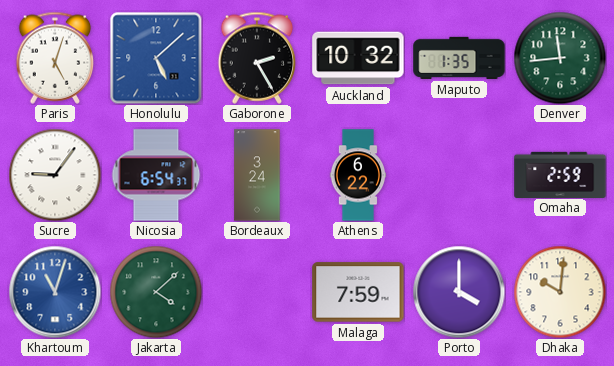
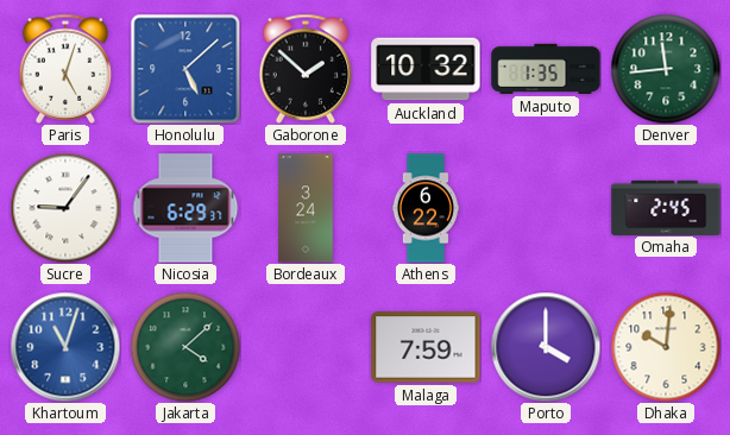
Gaborone: 2:25 -> 1:52
Nicosia: 6:54 -> 6:29
Omaha: 2:59 -> 2:45
